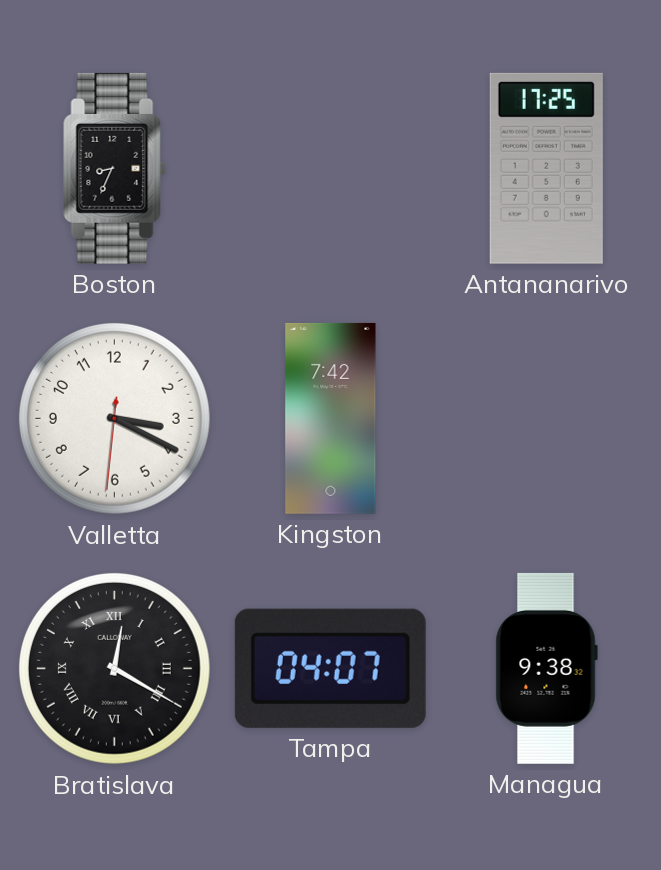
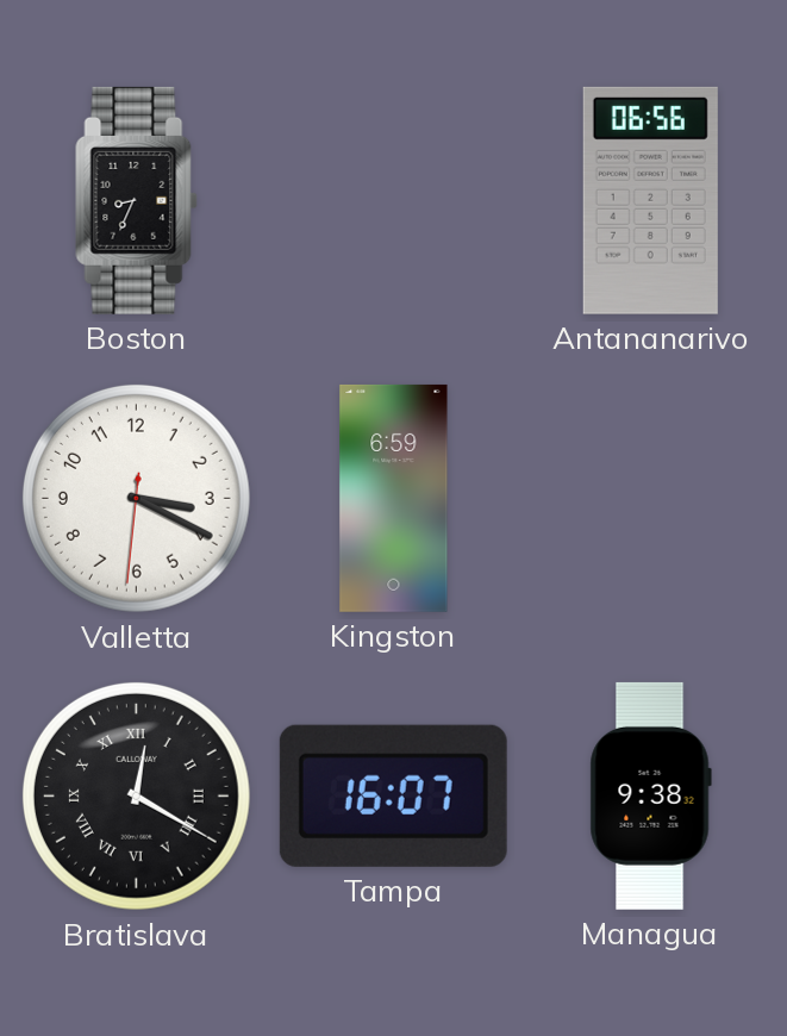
Antananarivo: 17:25 -> 06:56
Kingston: 7:42 -> 6:59
Tampa: 04:07 -> 16:07
